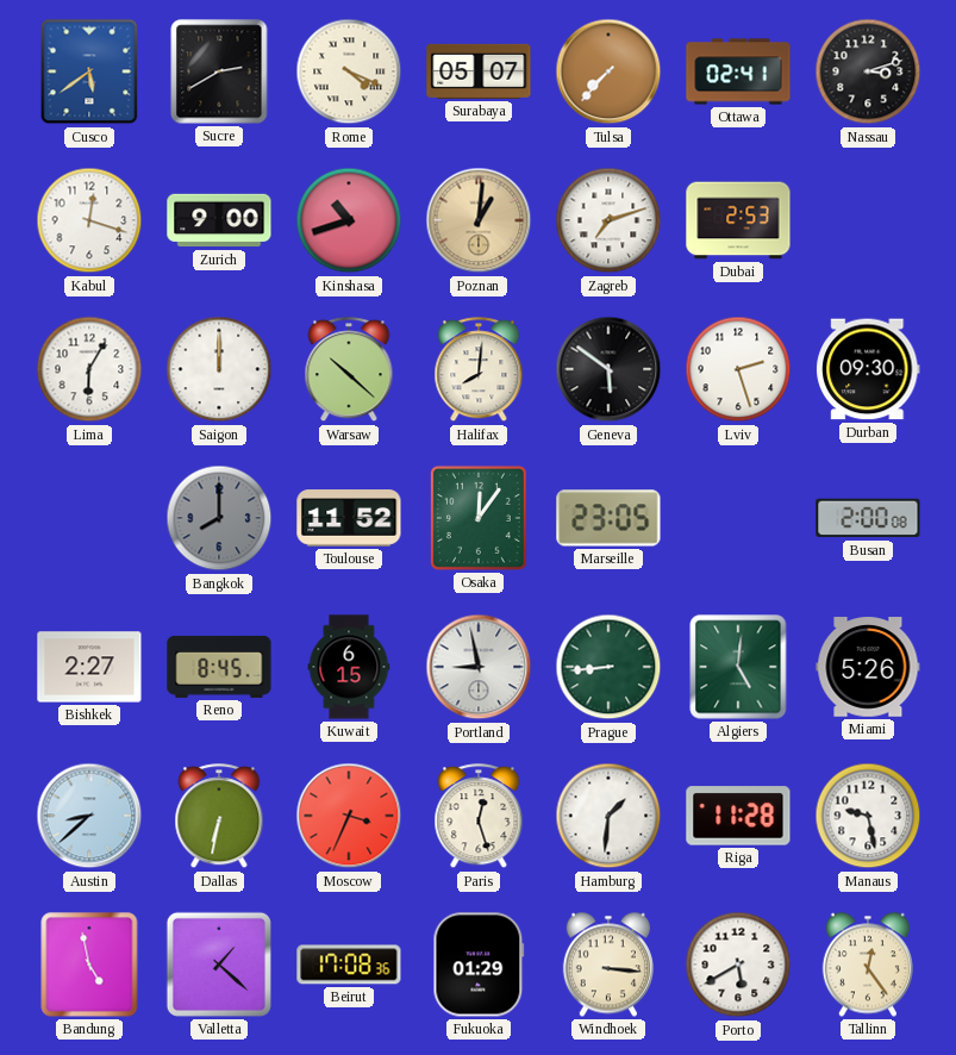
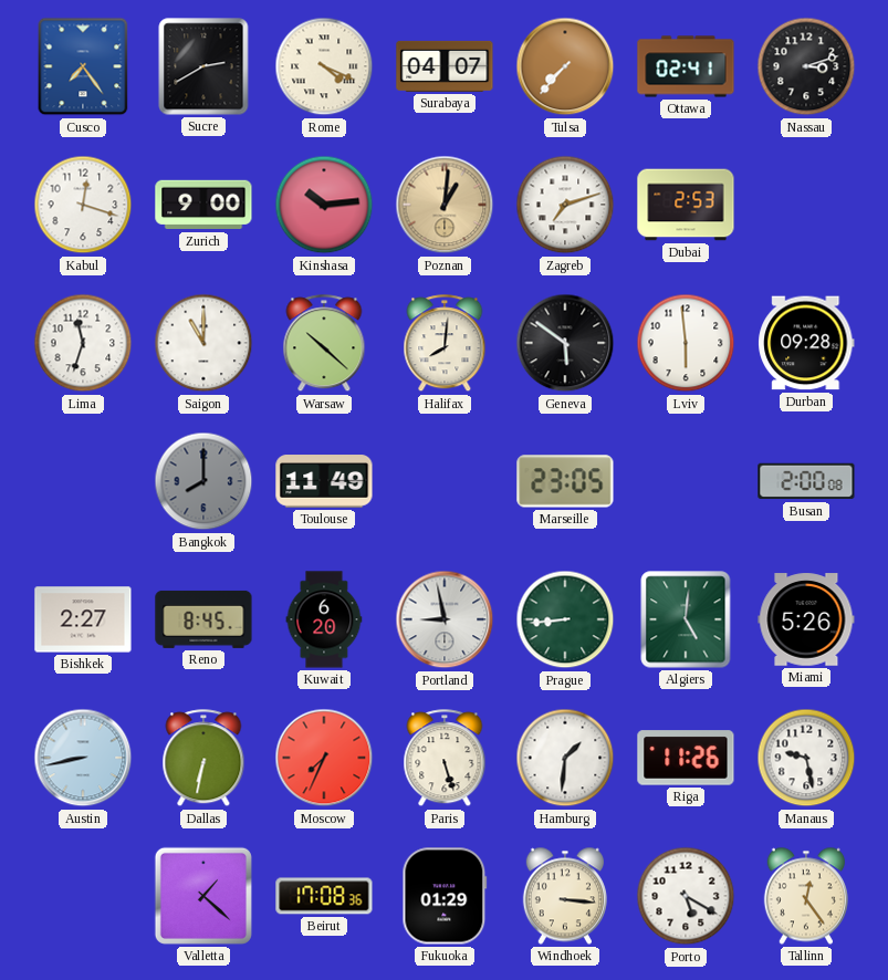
Cusco: 5:39 -> 7:24
Surabaya: 05:07 -> 04:07
Kinshasa: 10:42 -> 10:14
Lima: 6:05 -> 11:33
Saigon: 12:00 -> 11:00
Lviv: 2:27 -> 5:59
Durban: 09:30 -> 09:28
Toulouse: 11:52 -> 11:49
Osaka: 12:06 -> none
Kuwait: 6:15 -> 6:20
Austin: 8:38 -> 8:43
Moscow: 3:34 -> 7:34
Paris: 12:27 -> 5:27
Riga: 11:28 -> 11:26
Bandung: 4:58 -> none
Porto: 5:40 -> 5:20
